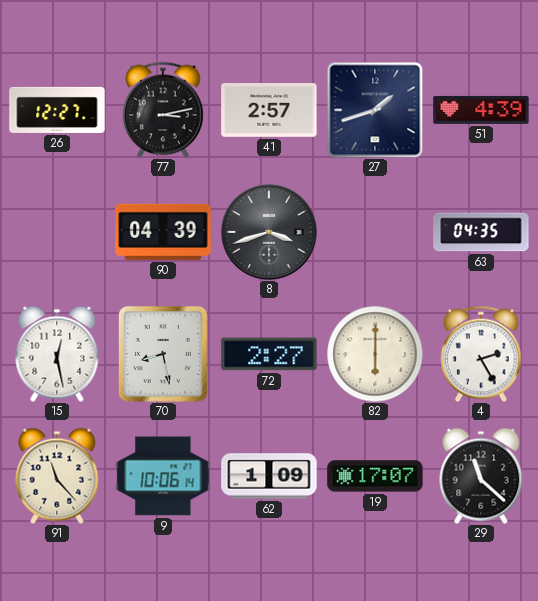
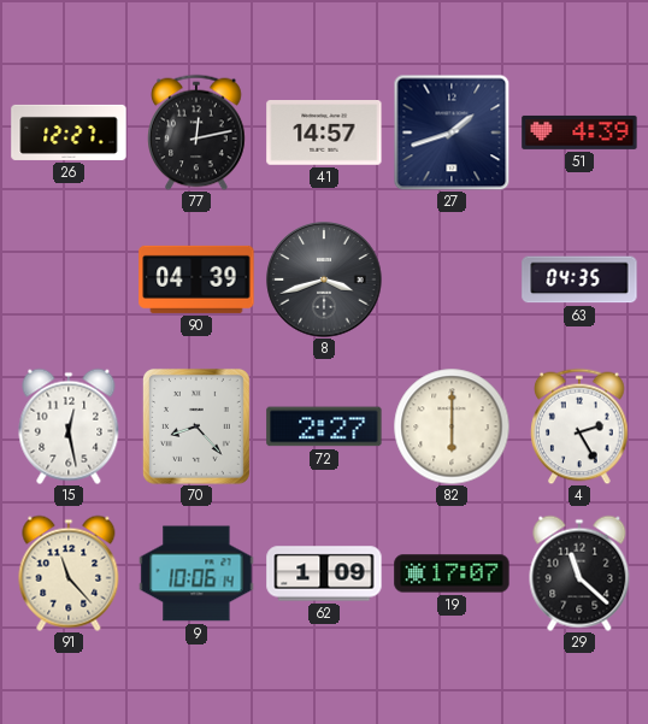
77: 3:13 -> 12:13
41: 2:57 -> 14:57
70: 8:28 -> 8:23
